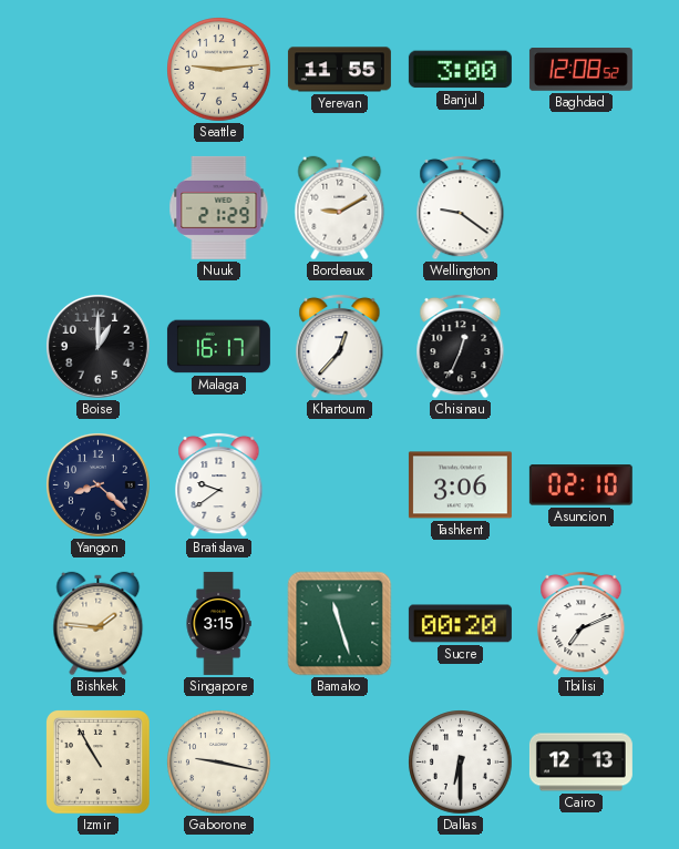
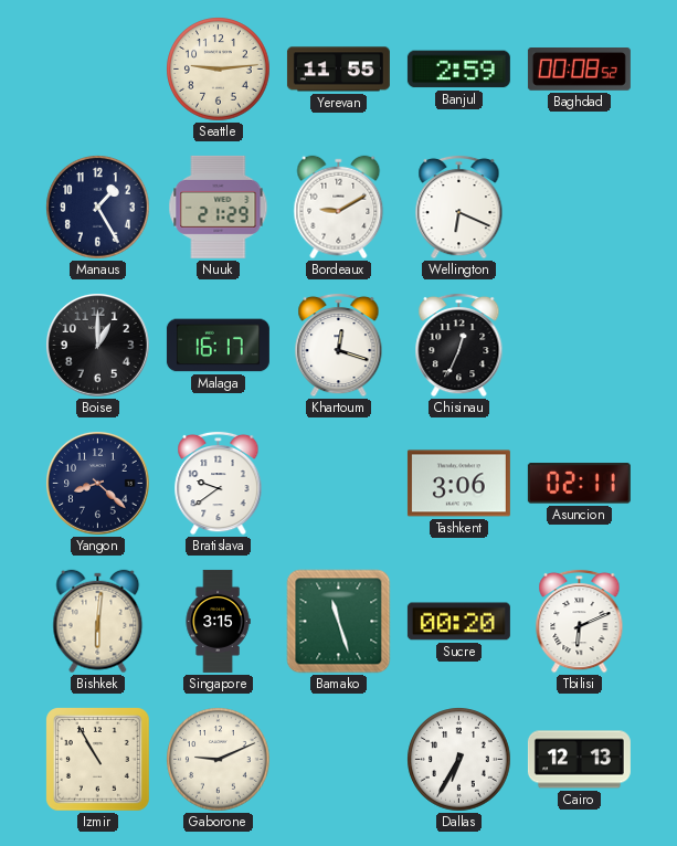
Banjul: 3:00 -> 2:59
Baghdad: 12:08 -> 00:08
Manaus: none -> 1:25
Wellington: 9:21 -> 6:19
Khartoum: 12:37 -> 12:18
Asuncion: 02:10 -> 02:11
Bishkek: 1:46 -> 6:01
Tbilisi: 7:11 -> 6:11
Gaborone: 9:17 -> 9:11
Dallas: 6:30 -> 6:35
